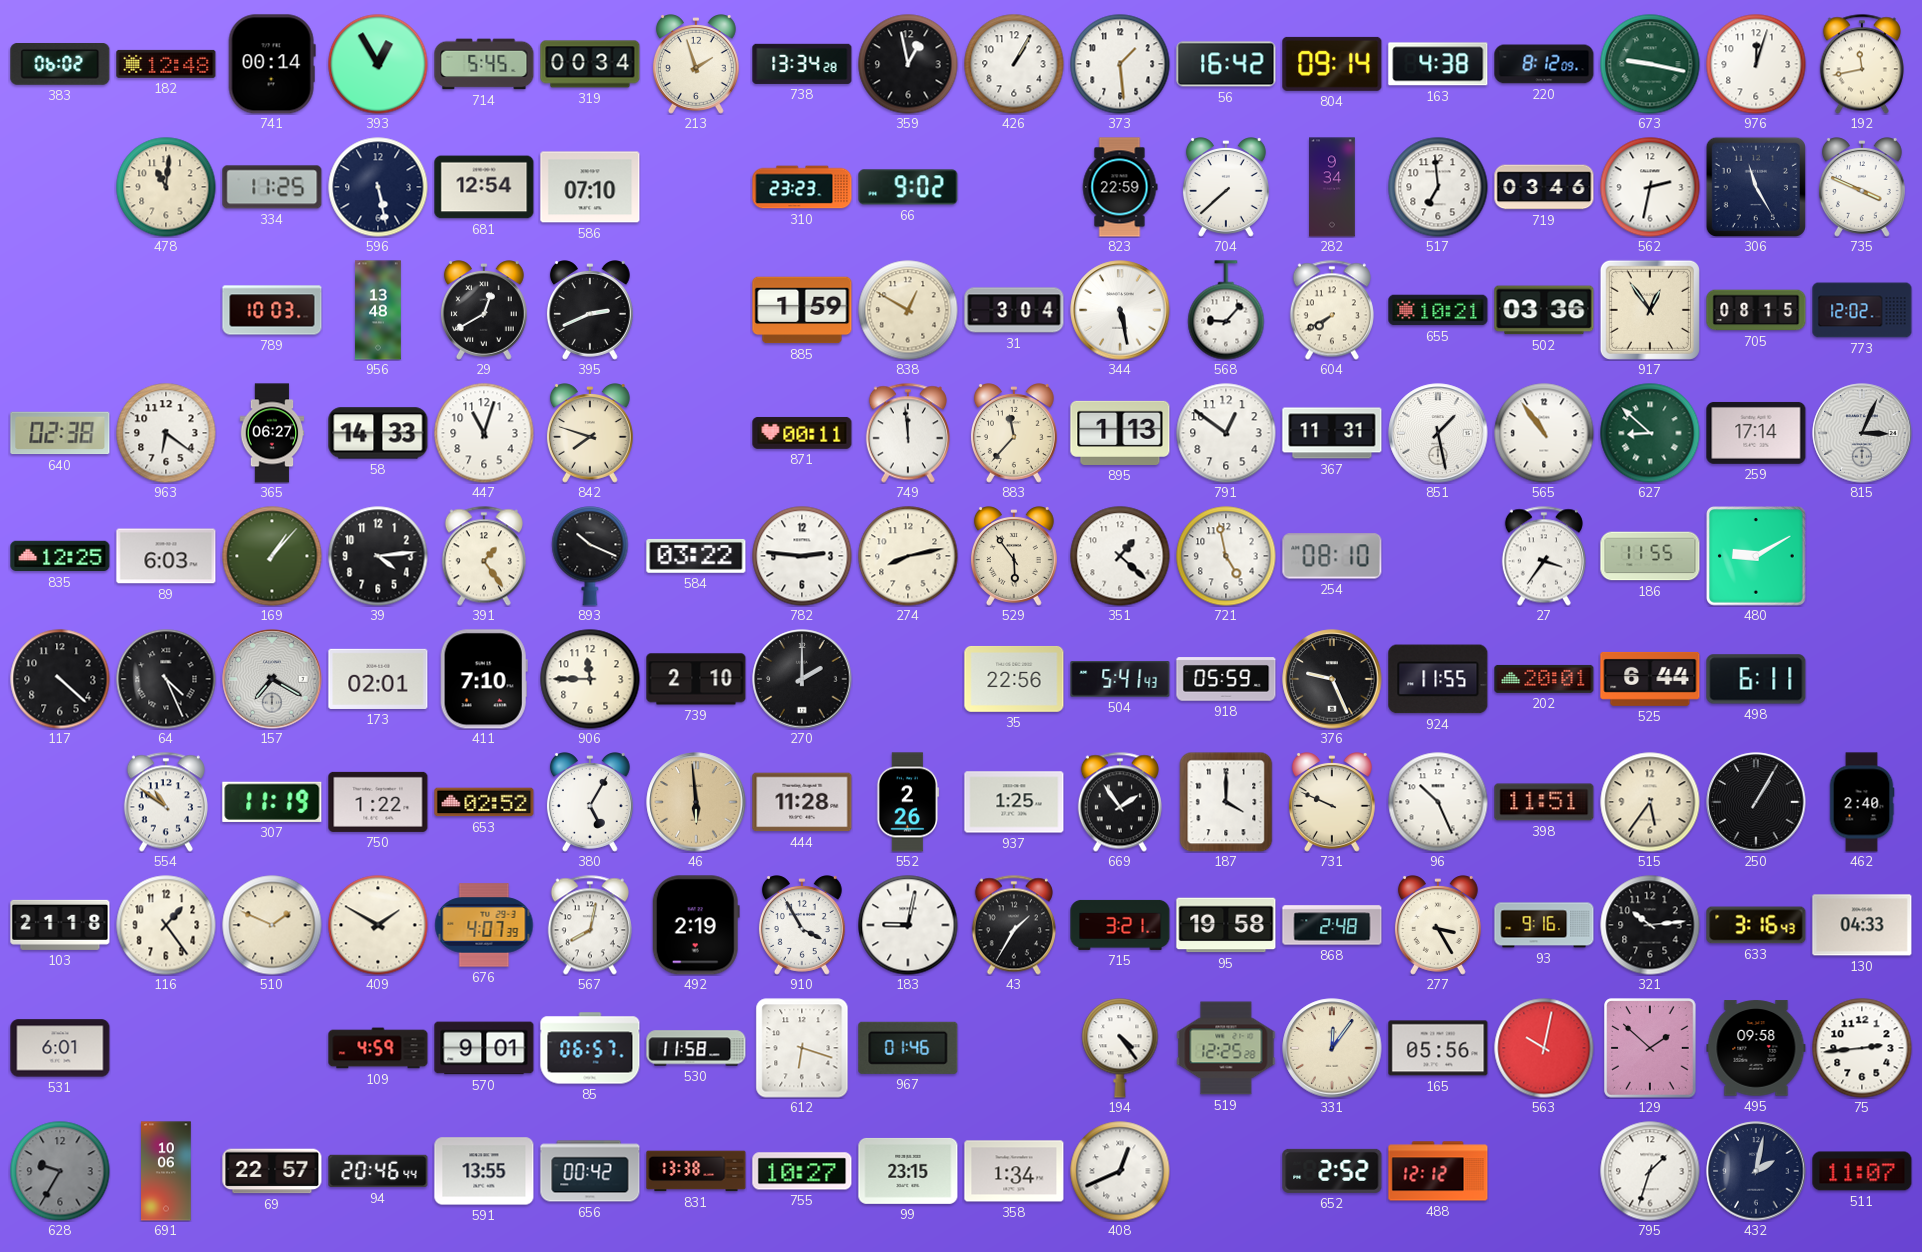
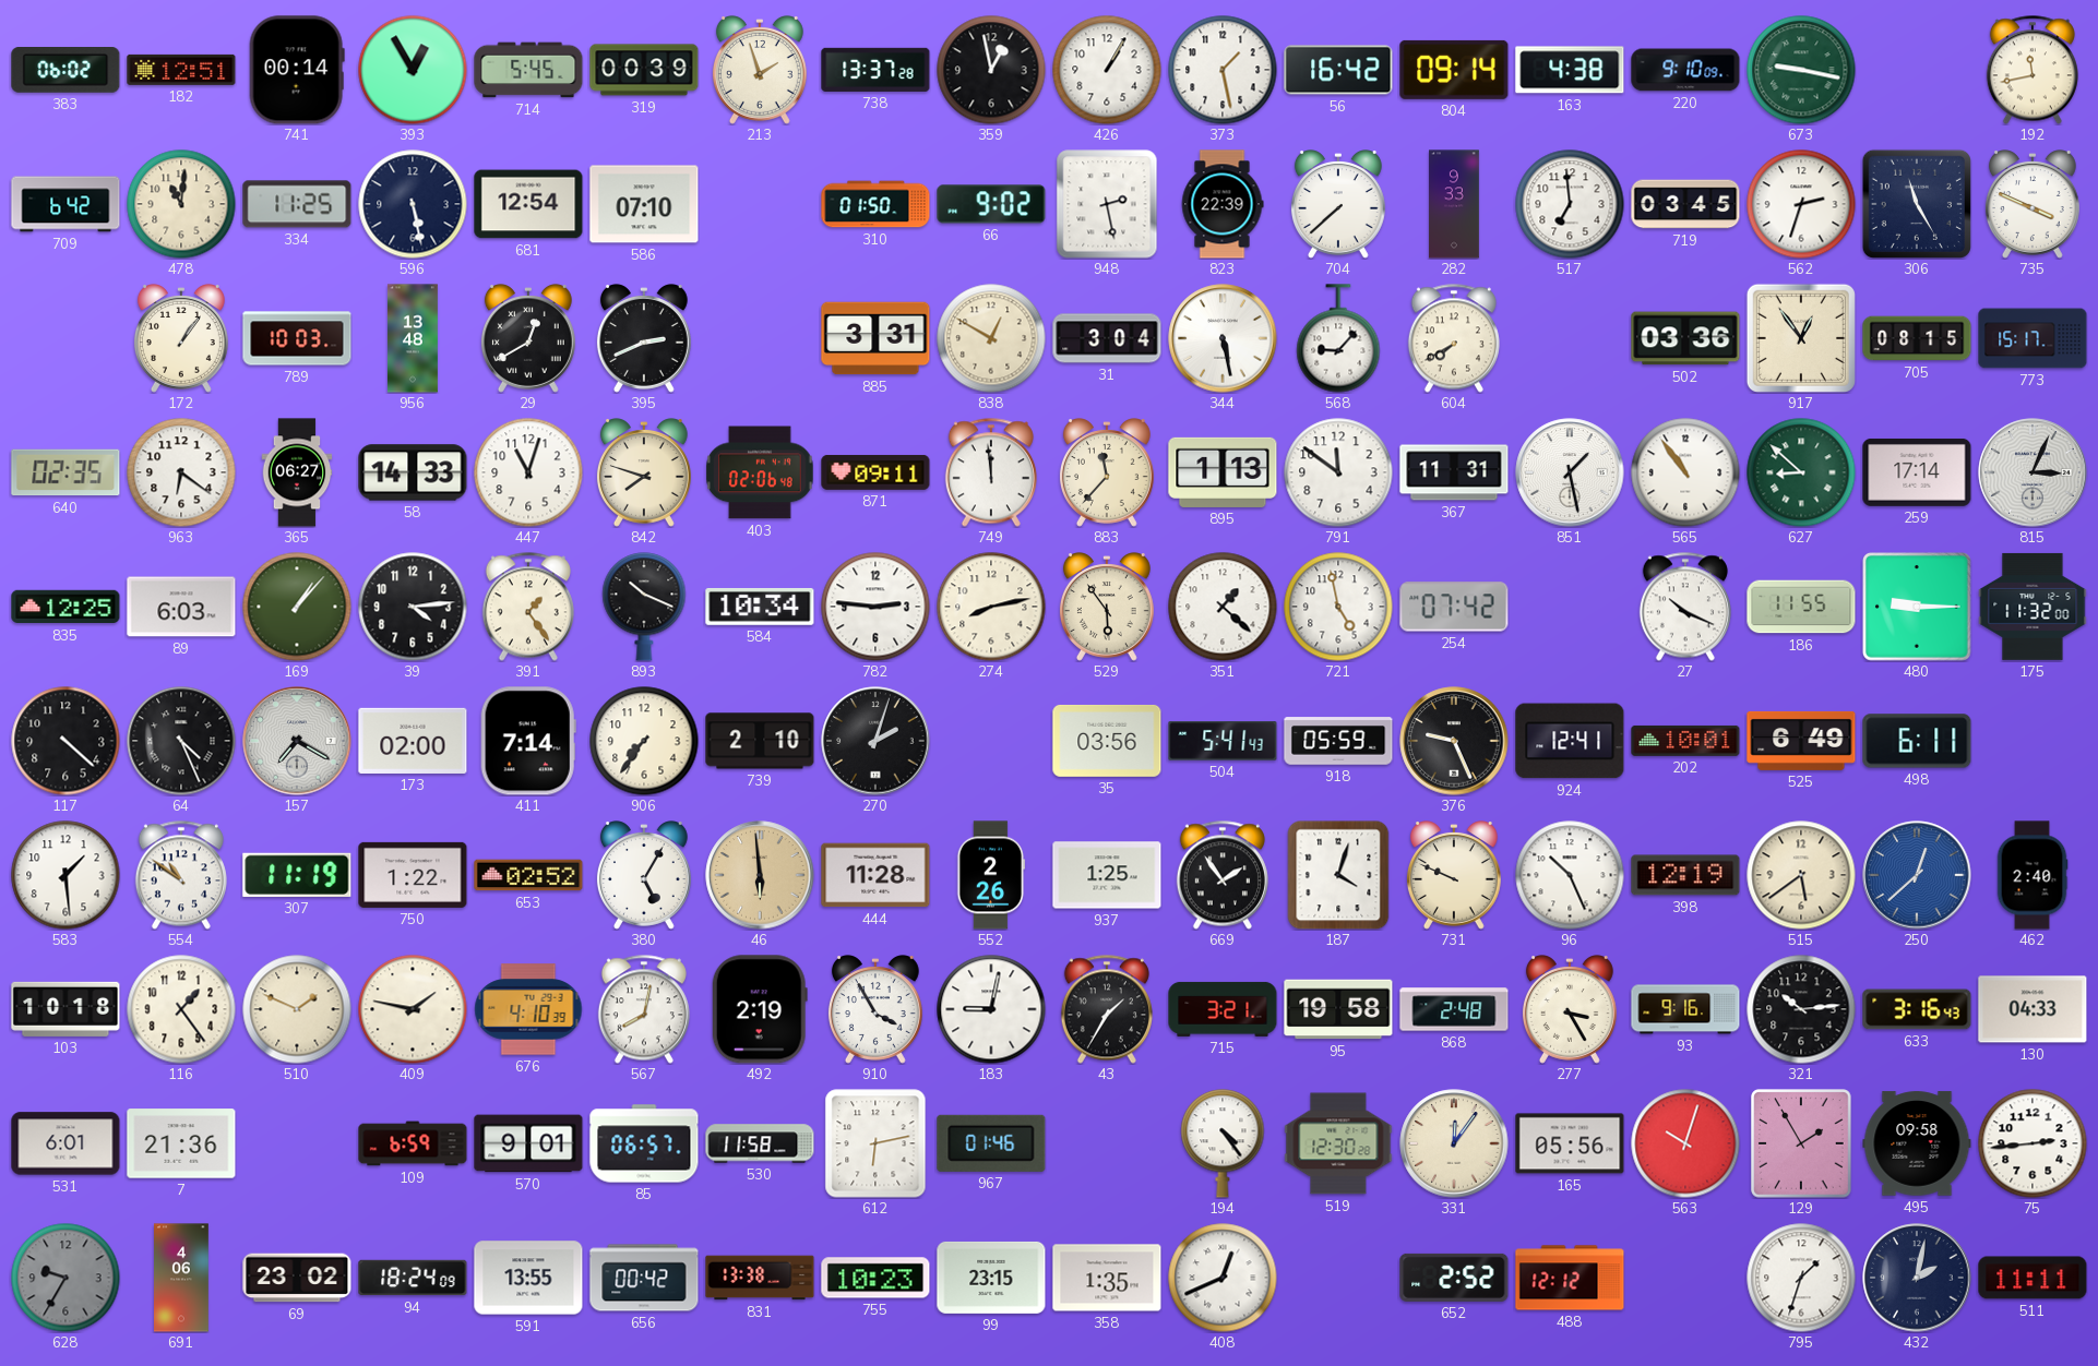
182: 12:48 -> 12:51
319: 00:34 -> 00:39
738: 13:34 -> 13:37
373: 1:29 -> 1:28
220: 8:12 -> 9:10
976: 12:03 -> none
709: none -> 6:42
310: 23:23 -> 01:50
948: none -> 2:28
823: 22:59 -> 22:39
282: 9:34 -> 9:33
719: 03:46 -> 03:45
562: 2:32 -> 2:33
172: none -> 1:06
885: 1:59 -> 3:31
655: 10:21 -> none
773: 12:02 -> 15:17
640: 02:38 -> 02:35
403: none -> 02:06
871: 00:11 -> 09:11
791: 12:51 -> 11:51
584: 03:22 -> 10:34
254: 08:10 -> 07:42
27: 3:36 -> 10:19
480: 9:10 -> 9:15
175: none -> 11:32
173: 02:01 -> 02:00
411: 7:10 -> 7:14
906: 11:45 -> 7:36
270: 2:00 -> 2:03
35: 22:56 -> 03:56
924: 11:55 -> 12:41
202: 20:01 -> 10:01
525: 6:44 -> 6:49
583: none -> 1:29
187: 4:00 -> 4:03
398: 11:51 -> 12:19
515: 5:36 -> 5:39
250: 1:05 -> 12:38
250 dial: black -> blue
103: 21:18 -> 10:18
409: 1:50 -> 1:47
676: 4:07 -> 4:10
7: none -> 21:36
109: 4:59 -> 6:59
612: 6:18 -> 6:13
519: 12:25 -> 12:30
563: 10:02 -> 10:03
129: 1:52 -> 1:55
691: 10:06 -> 4:06
69: 22:57 -> 23:02
94: 20:46 -> 18:24
755: 10:27 -> 10:23
358: 1:34 -> 1:35
511: 11:07 -> 11:11
